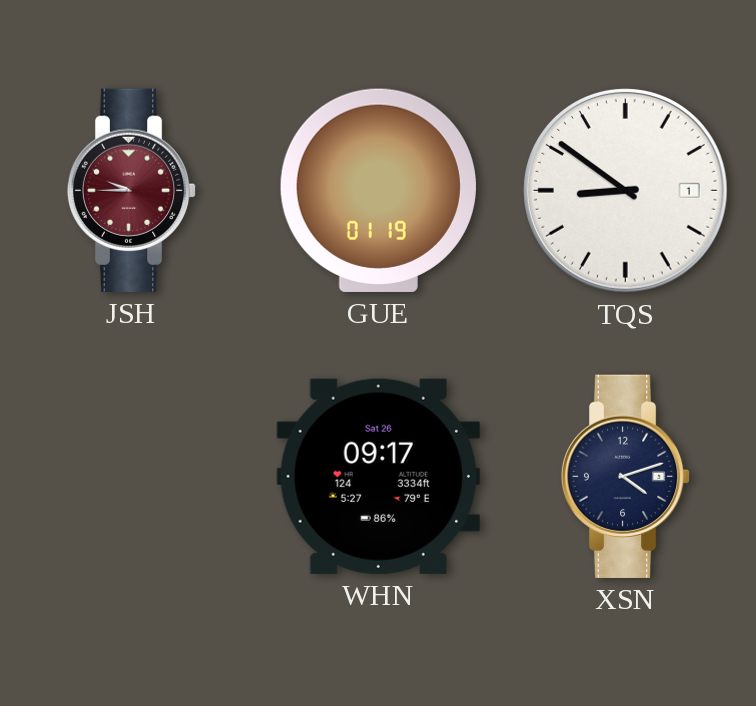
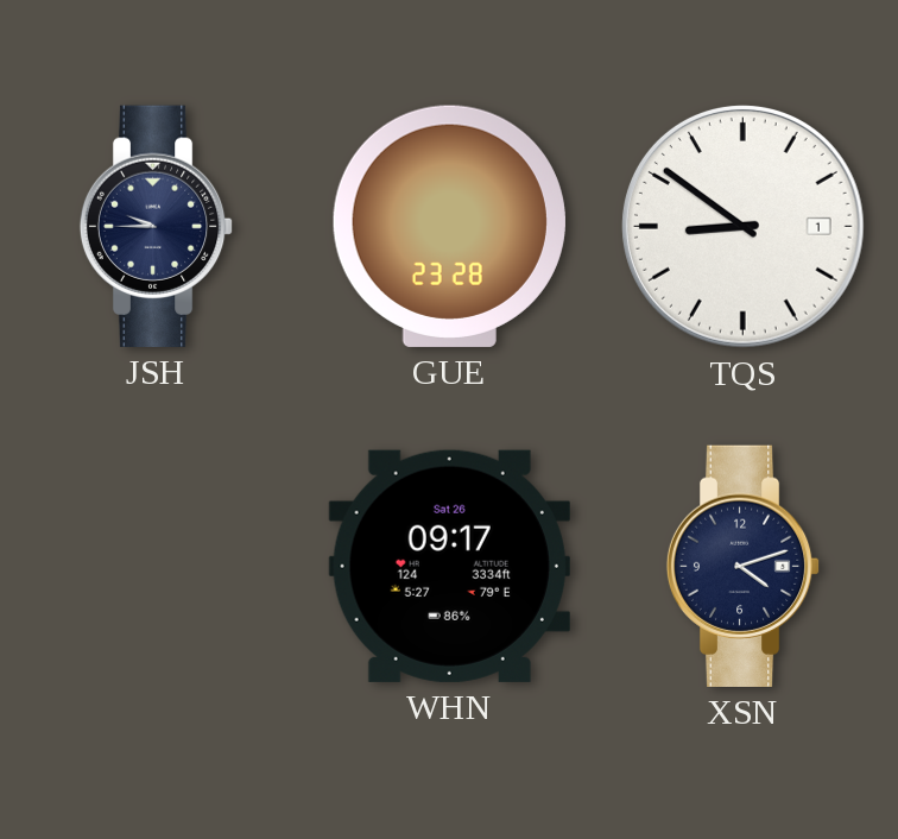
JSH dial: burgundy -> navy
GUE: 01:19 -> 23:28
